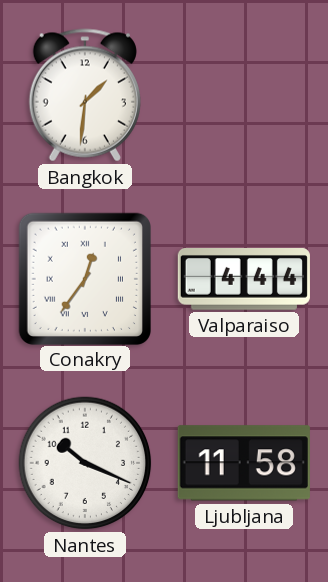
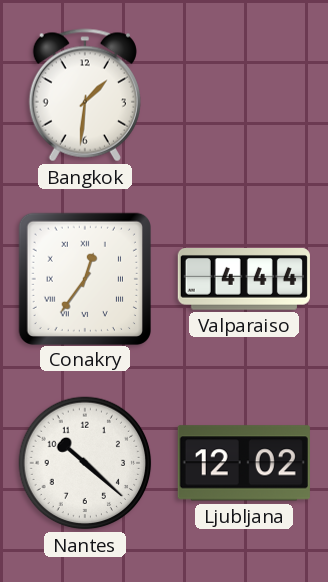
Nantes: 10:19 -> 10:22
Ljubljana: 11:58 -> 12:02
